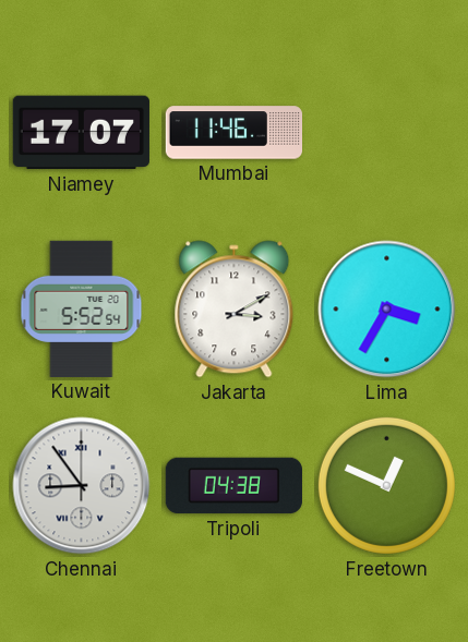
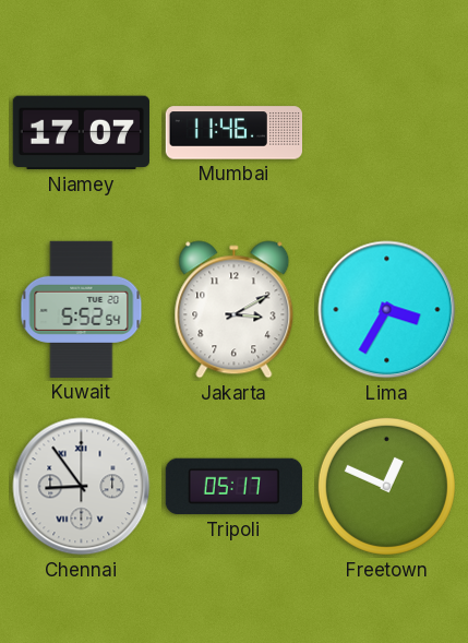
Tripoli: 04:38 -> 05:17
